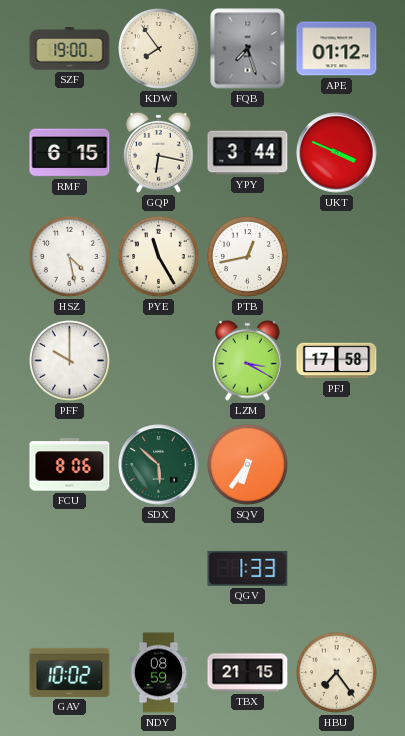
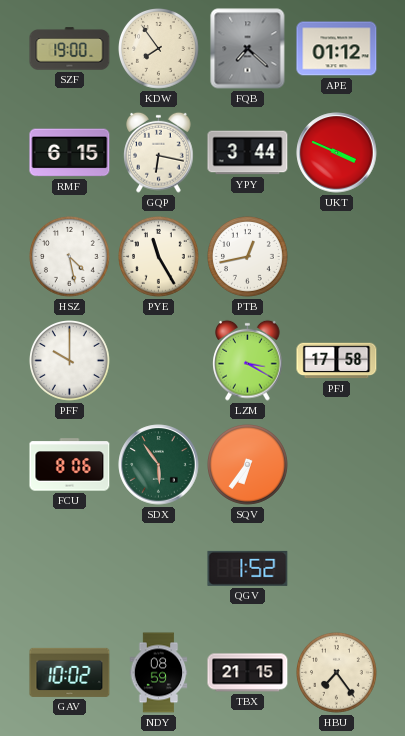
FQB: 7:27 -> 7:22
SDX: 5:52 -> 5:54
QGV: 1:33 -> 1:52
